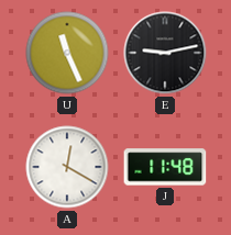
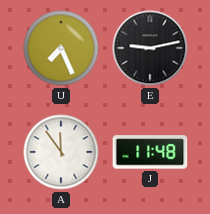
U: 11:26 -> 7:26
A: 12:20 -> 11:54
